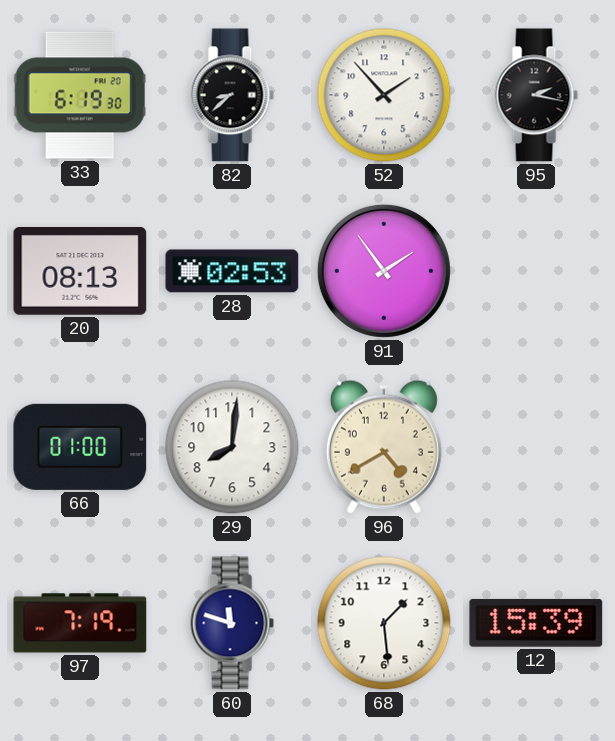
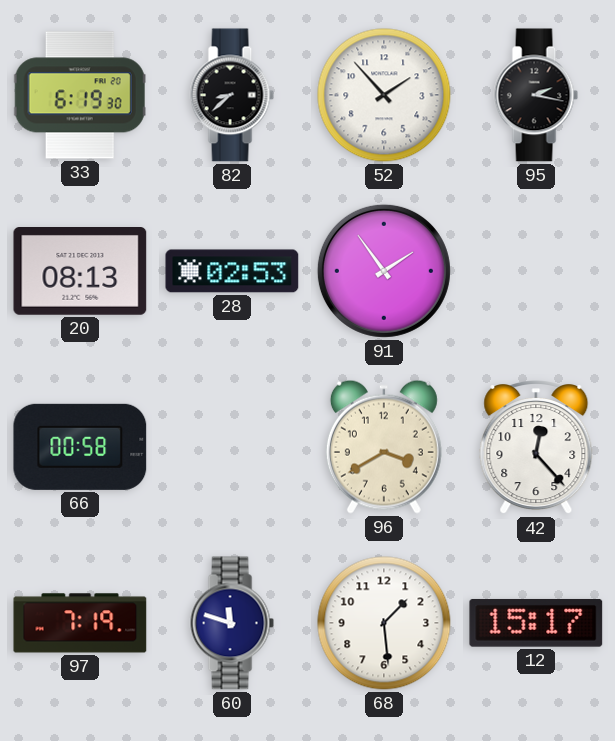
66: 01:00 -> 00:58
29: 8:01 -> none
96: 4:40 -> 3:40
42: none -> 12:23
12: 15:39 -> 15:17
